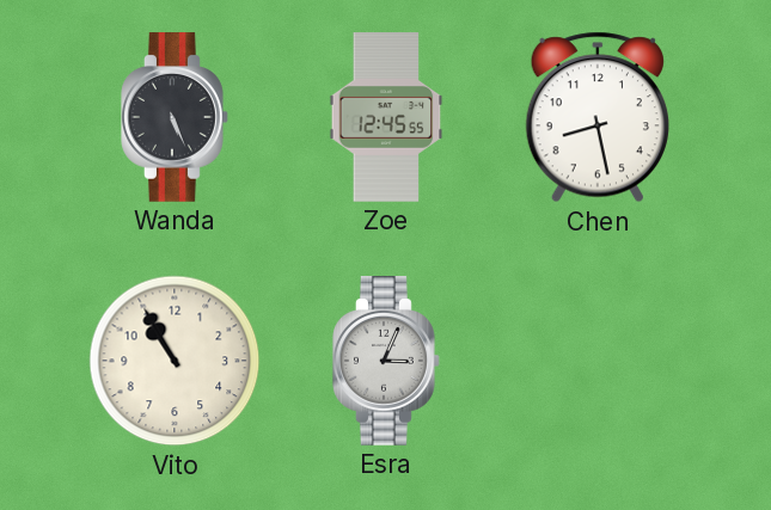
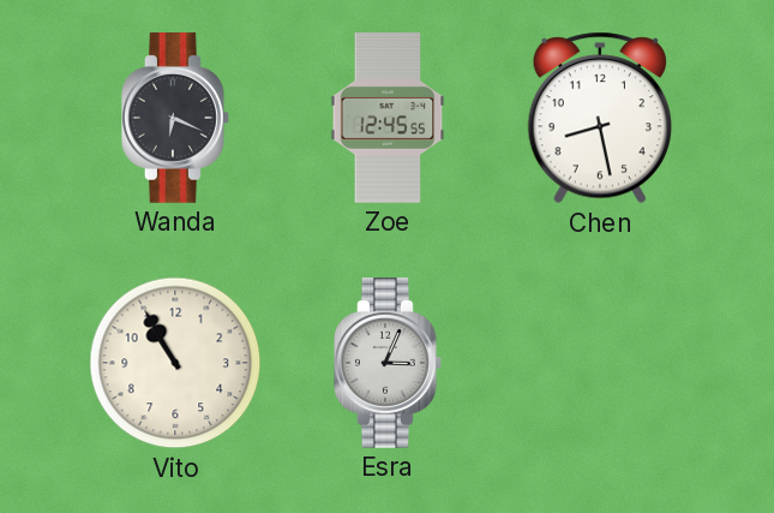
Wanda: 5:26 -> 6:19
